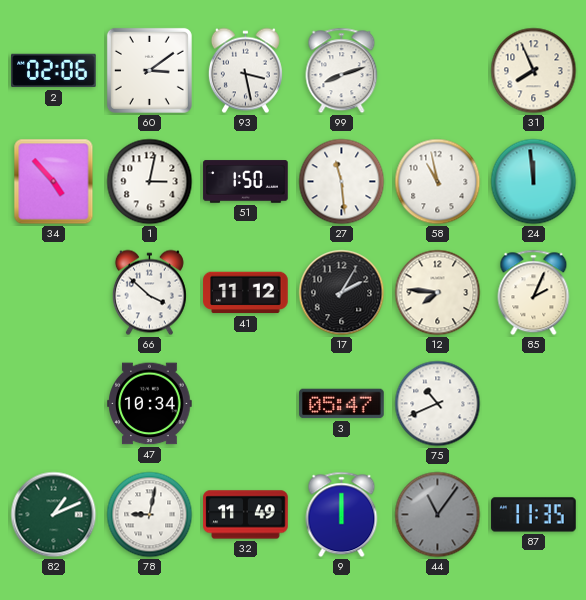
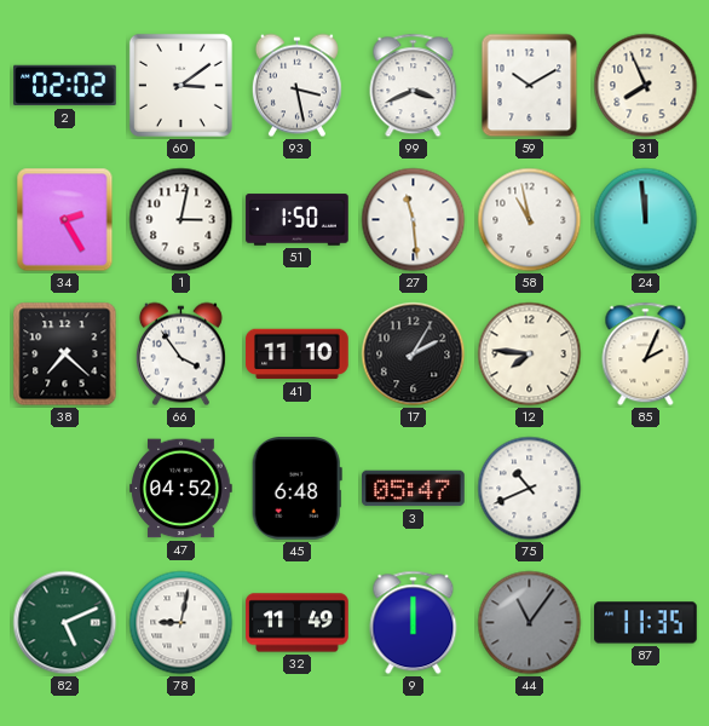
2: 02:06 -> 02:02
99: 8:12 -> 3:41
59: none -> 10:10
34: 4:53 -> 2:25
38: none -> 7:22
66: 3:52 -> 3:54
41: 11:12 -> 11:10
47: 10:34 -> 04:52
45: none -> 6:48
82: 1:11 -> 5:11
